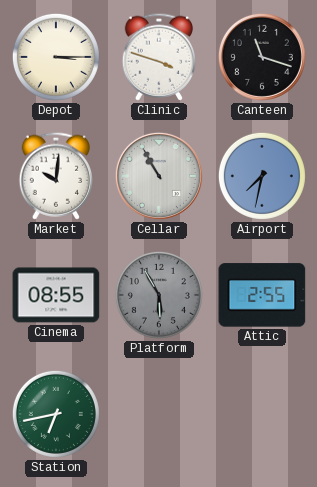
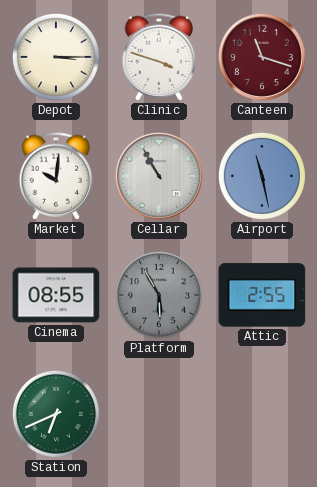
Canteen dial: black -> burgundy
Airport: 7:32 -> 11:28
Station: 6:43 -> 6:41
